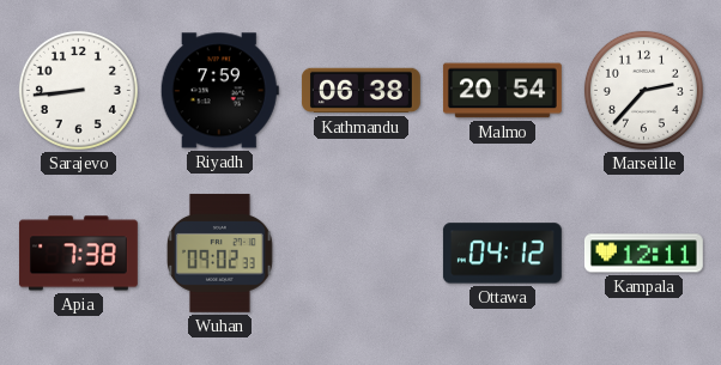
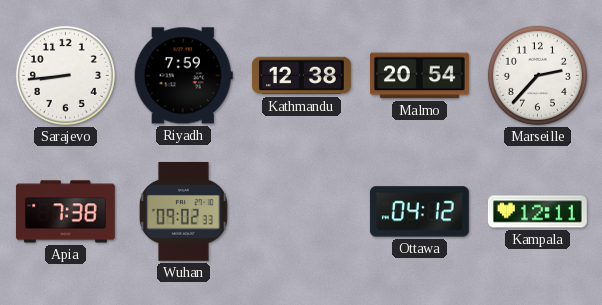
Kathmandu: 06:38 -> 12:38
